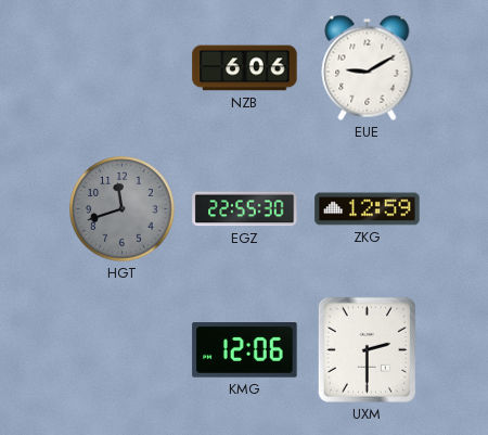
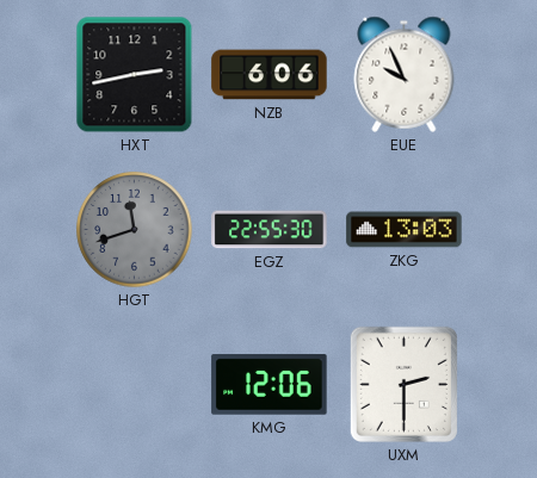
HXT: none -> 2:43
EUE: 9:10 -> 9:56
ZKG: 12:59 -> 13:03
